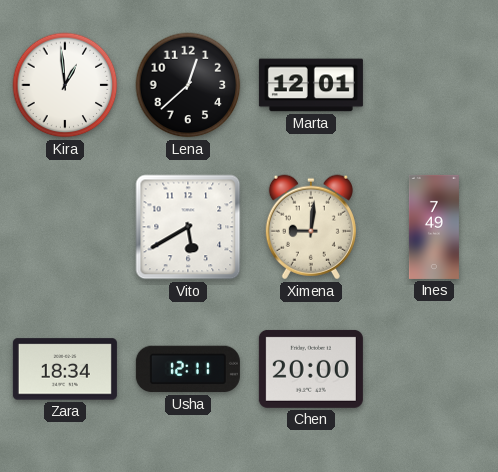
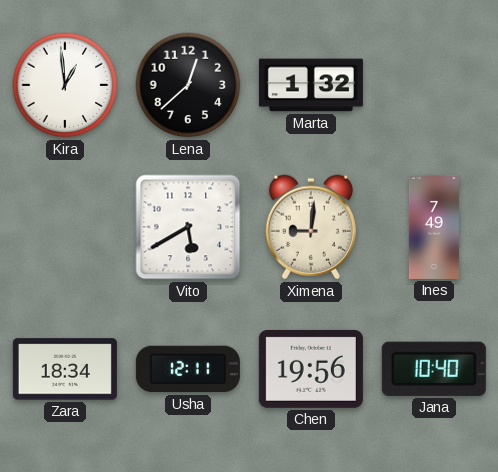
Marta: 12:01 -> 1:32
Chen: 20:00 -> 19:56
Jana: none -> 10:40
